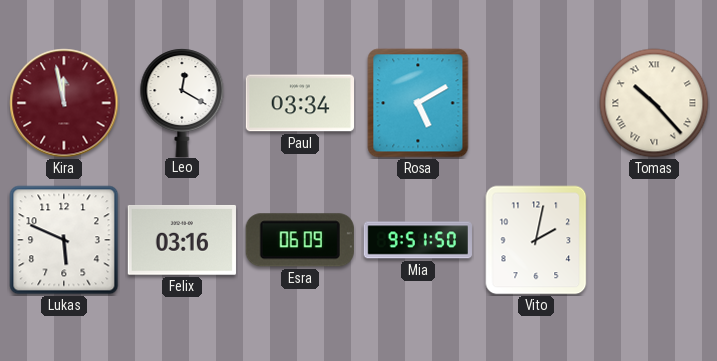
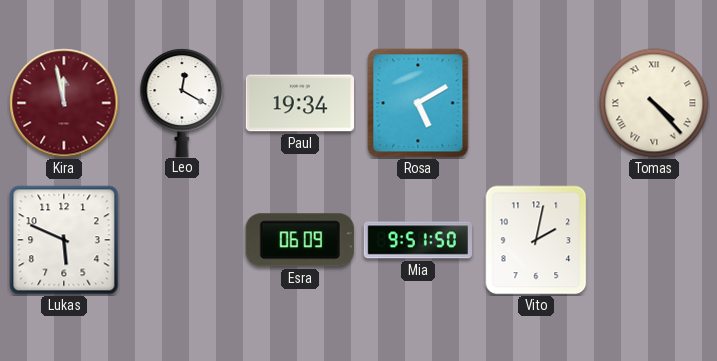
Paul: 03:34 -> 19:34
Tomas: 10:23 -> 4:23
Felix: 03:16 -> none
